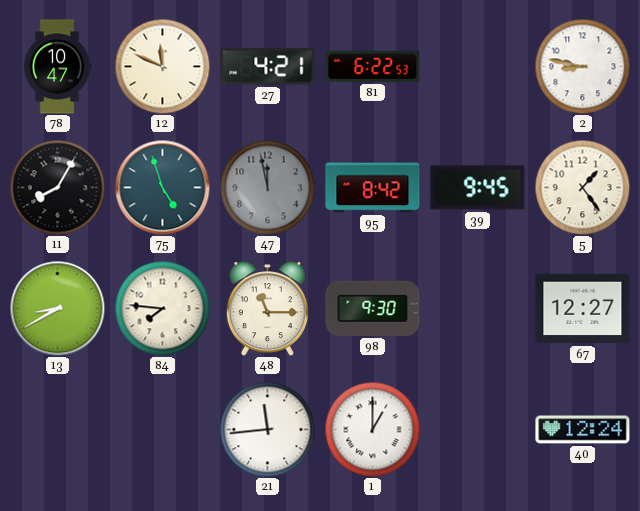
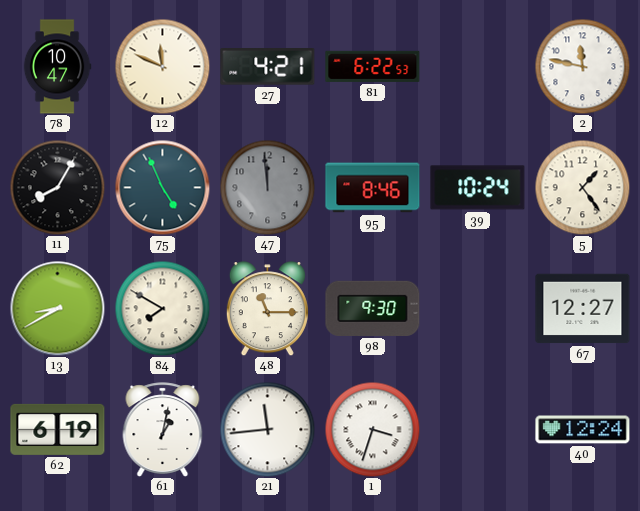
2: 8:47 -> 11:47
75: 4:57 -> 4:56
47: 11:58 -> 11:59
95: 8:42 -> 8:46
39: 9:45 -> 10:24
84: 7:46 -> 7:50
62: none -> 6:19
61: none -> 1:02
1: 1:00 -> 3:33
